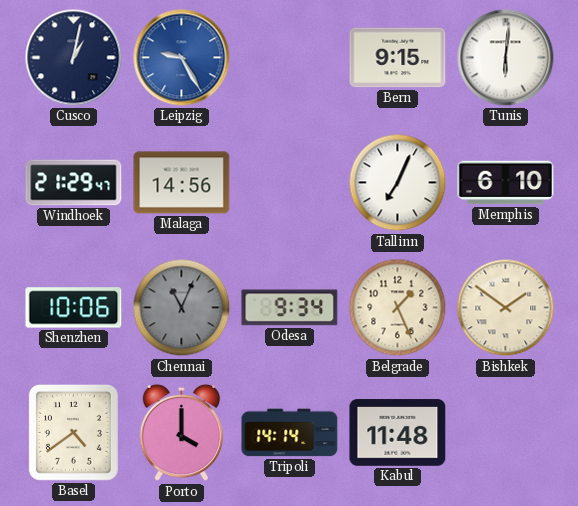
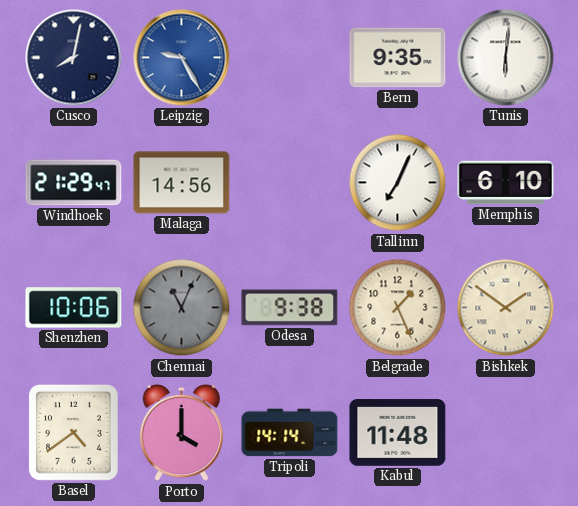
Cusco: 1:02 -> 8:02
Bern: 9:15 -> 9:35
Odesa: 9:34 -> 9:38
